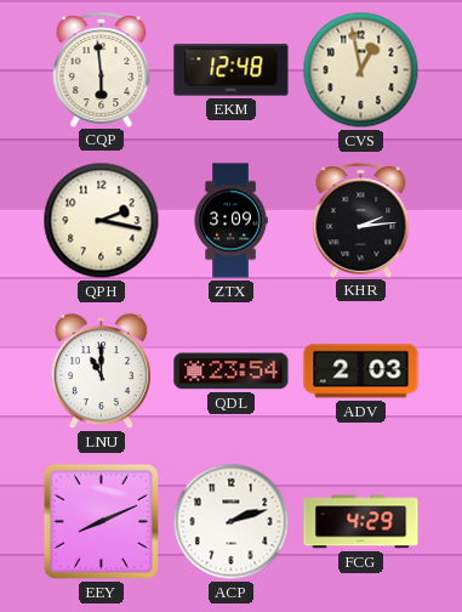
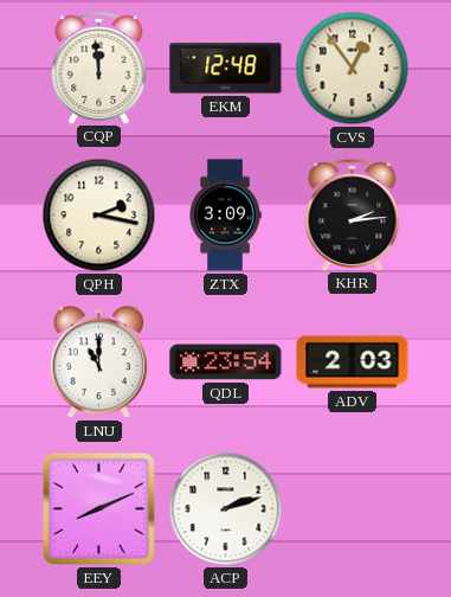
CQP: 5:59 -> 11:59
CVS: 12:58 -> 12:54
FCG: 4:29 -> none
